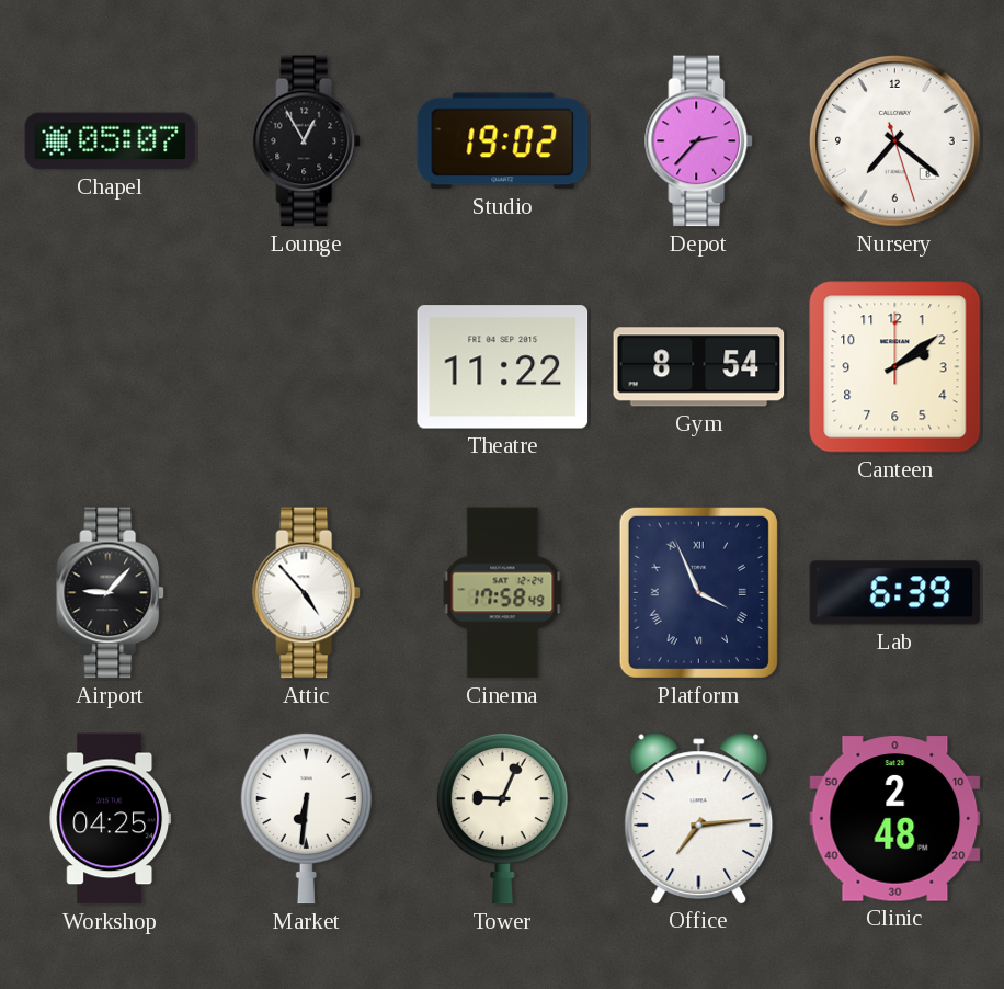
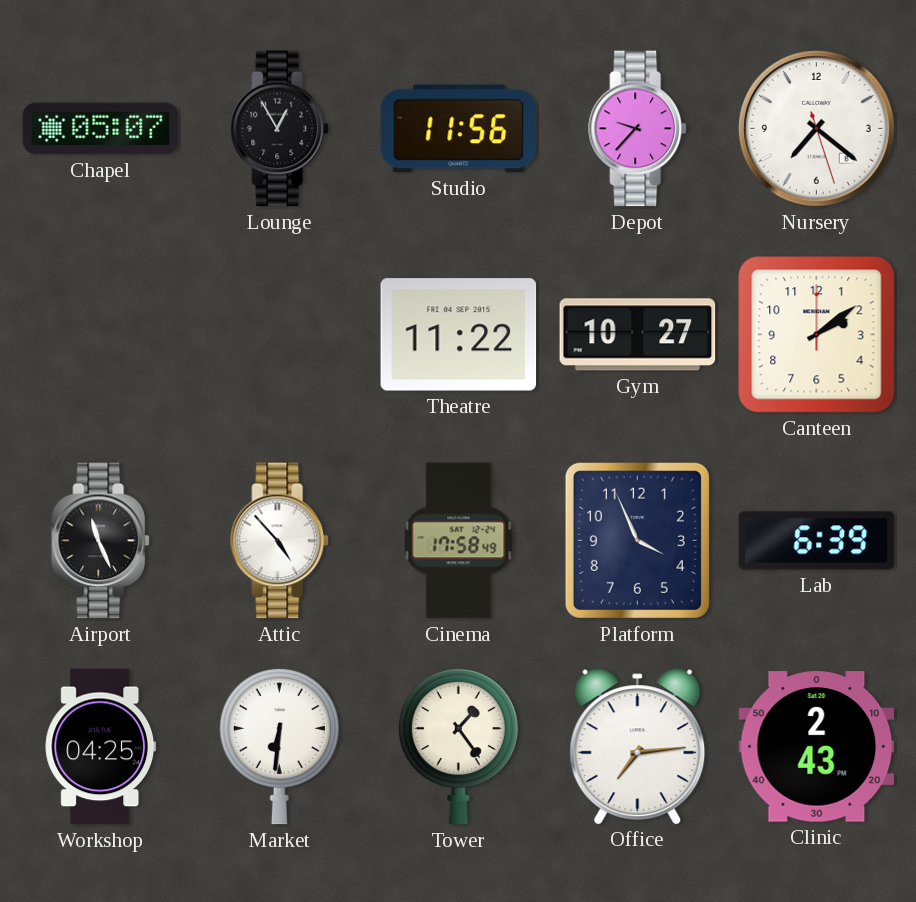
Studio: 19:02 -> 11:56
Depot: 2:37 -> 9:37
Gym: 8:54 -> 10:27
Airport: 9:07 -> 11:26
Platform numerals: Roman -> Arabic
Tower: 9:04 -> 1:24
Clinic: 2:48 -> 2:43
